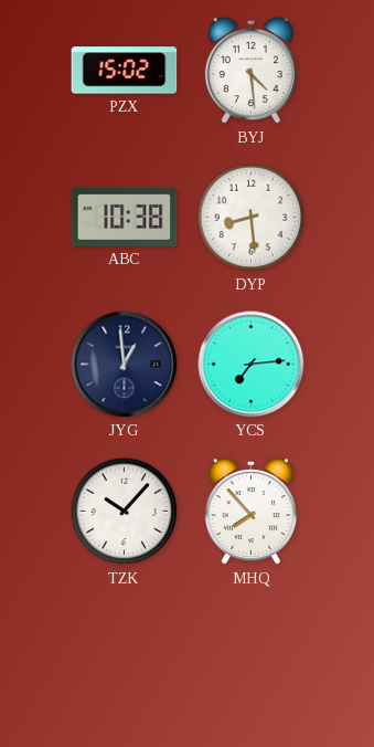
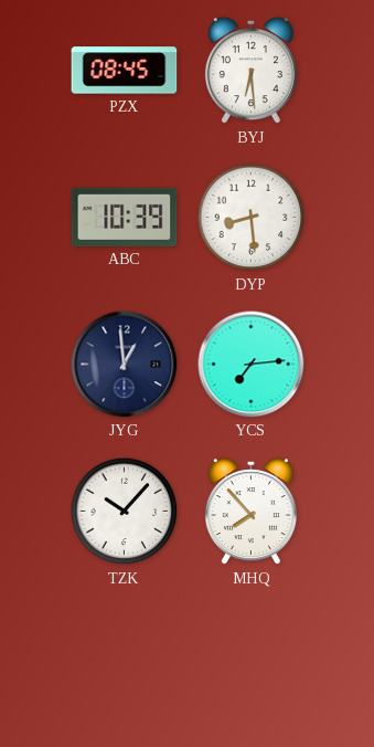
PZX: 15:02 -> 08:45
BYJ: 4:29 -> 6:29
ABC: 10:38 -> 10:39
